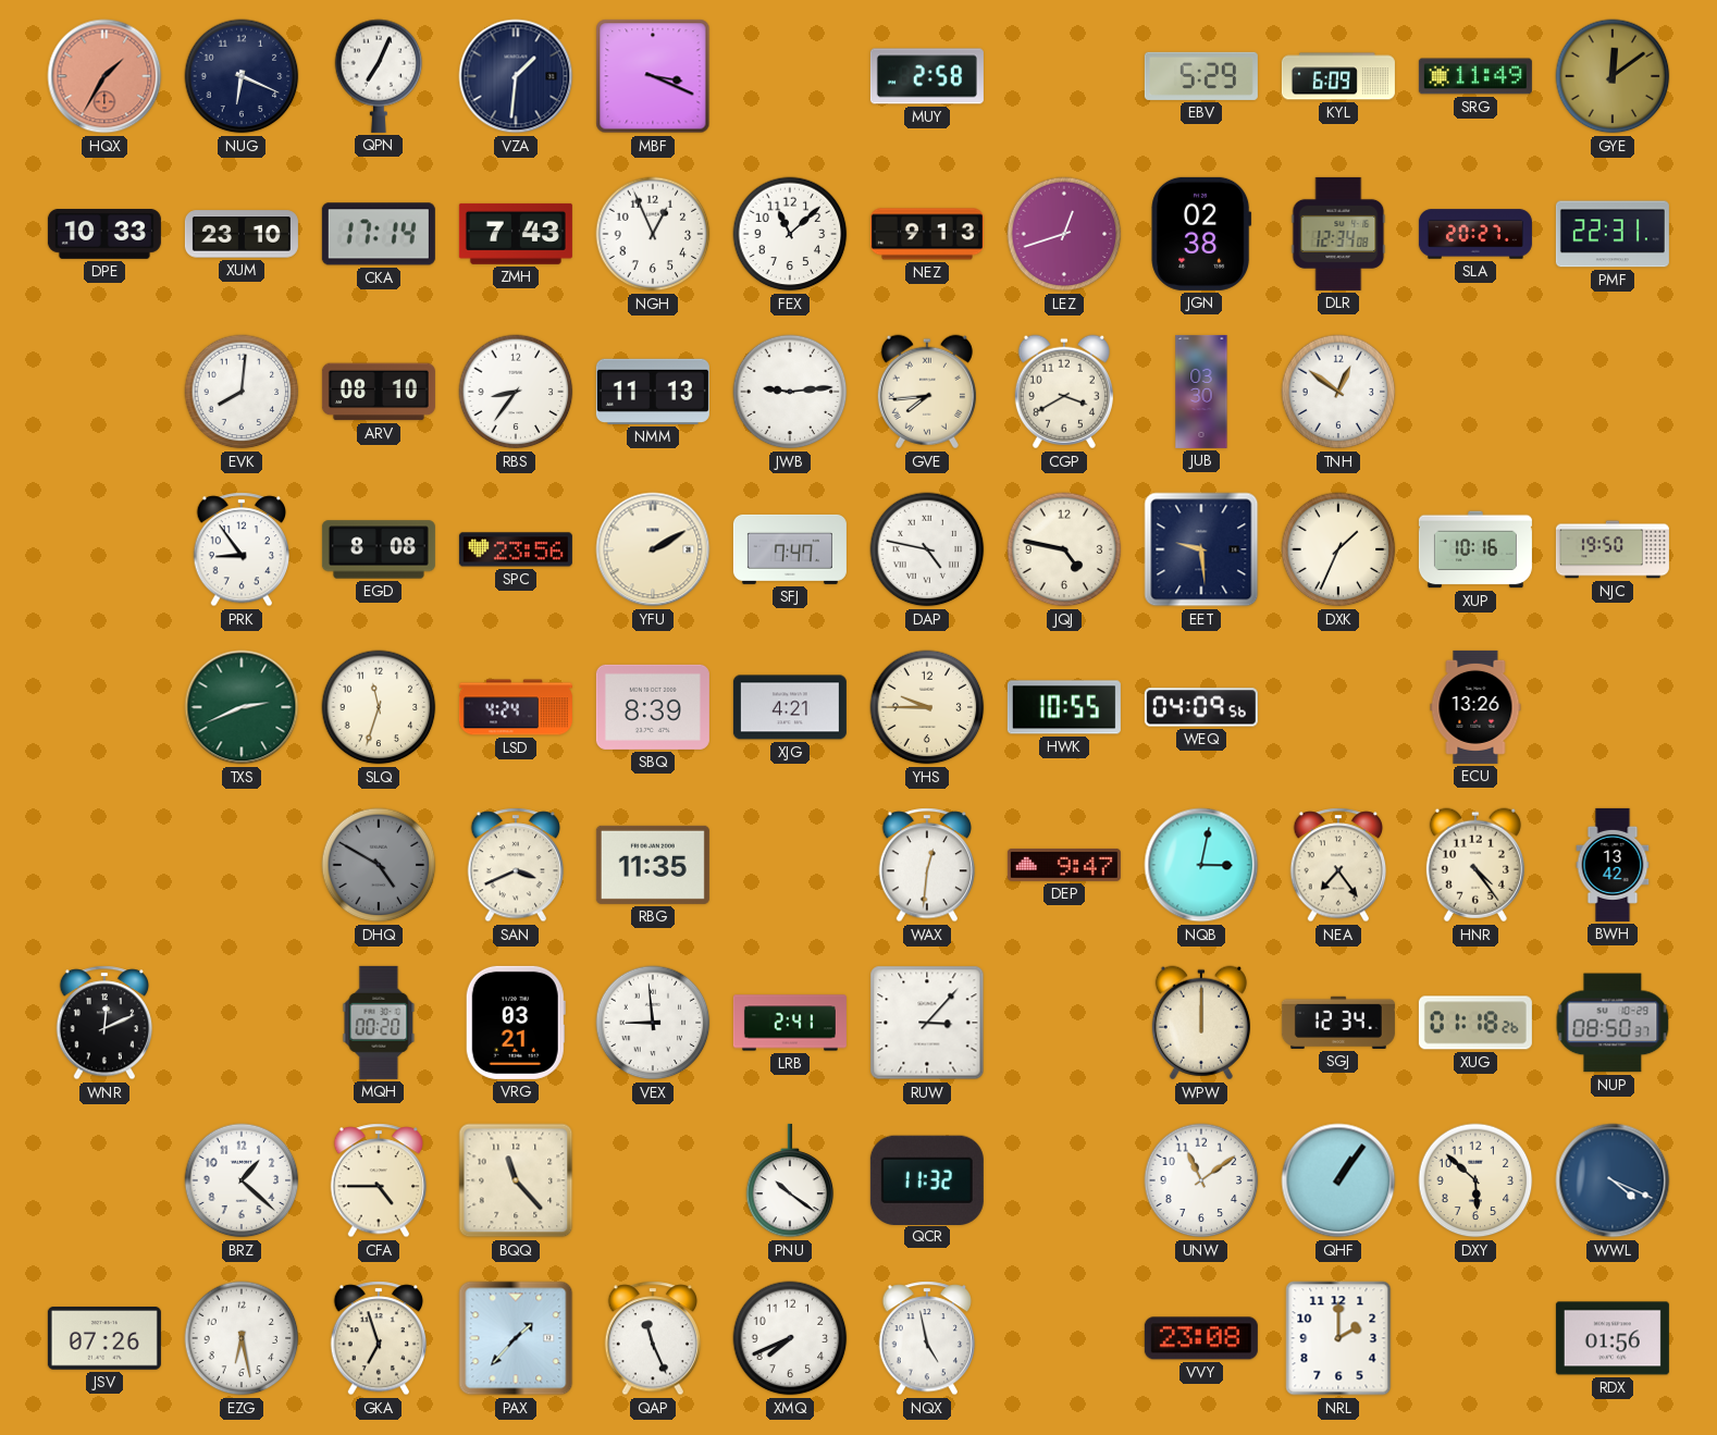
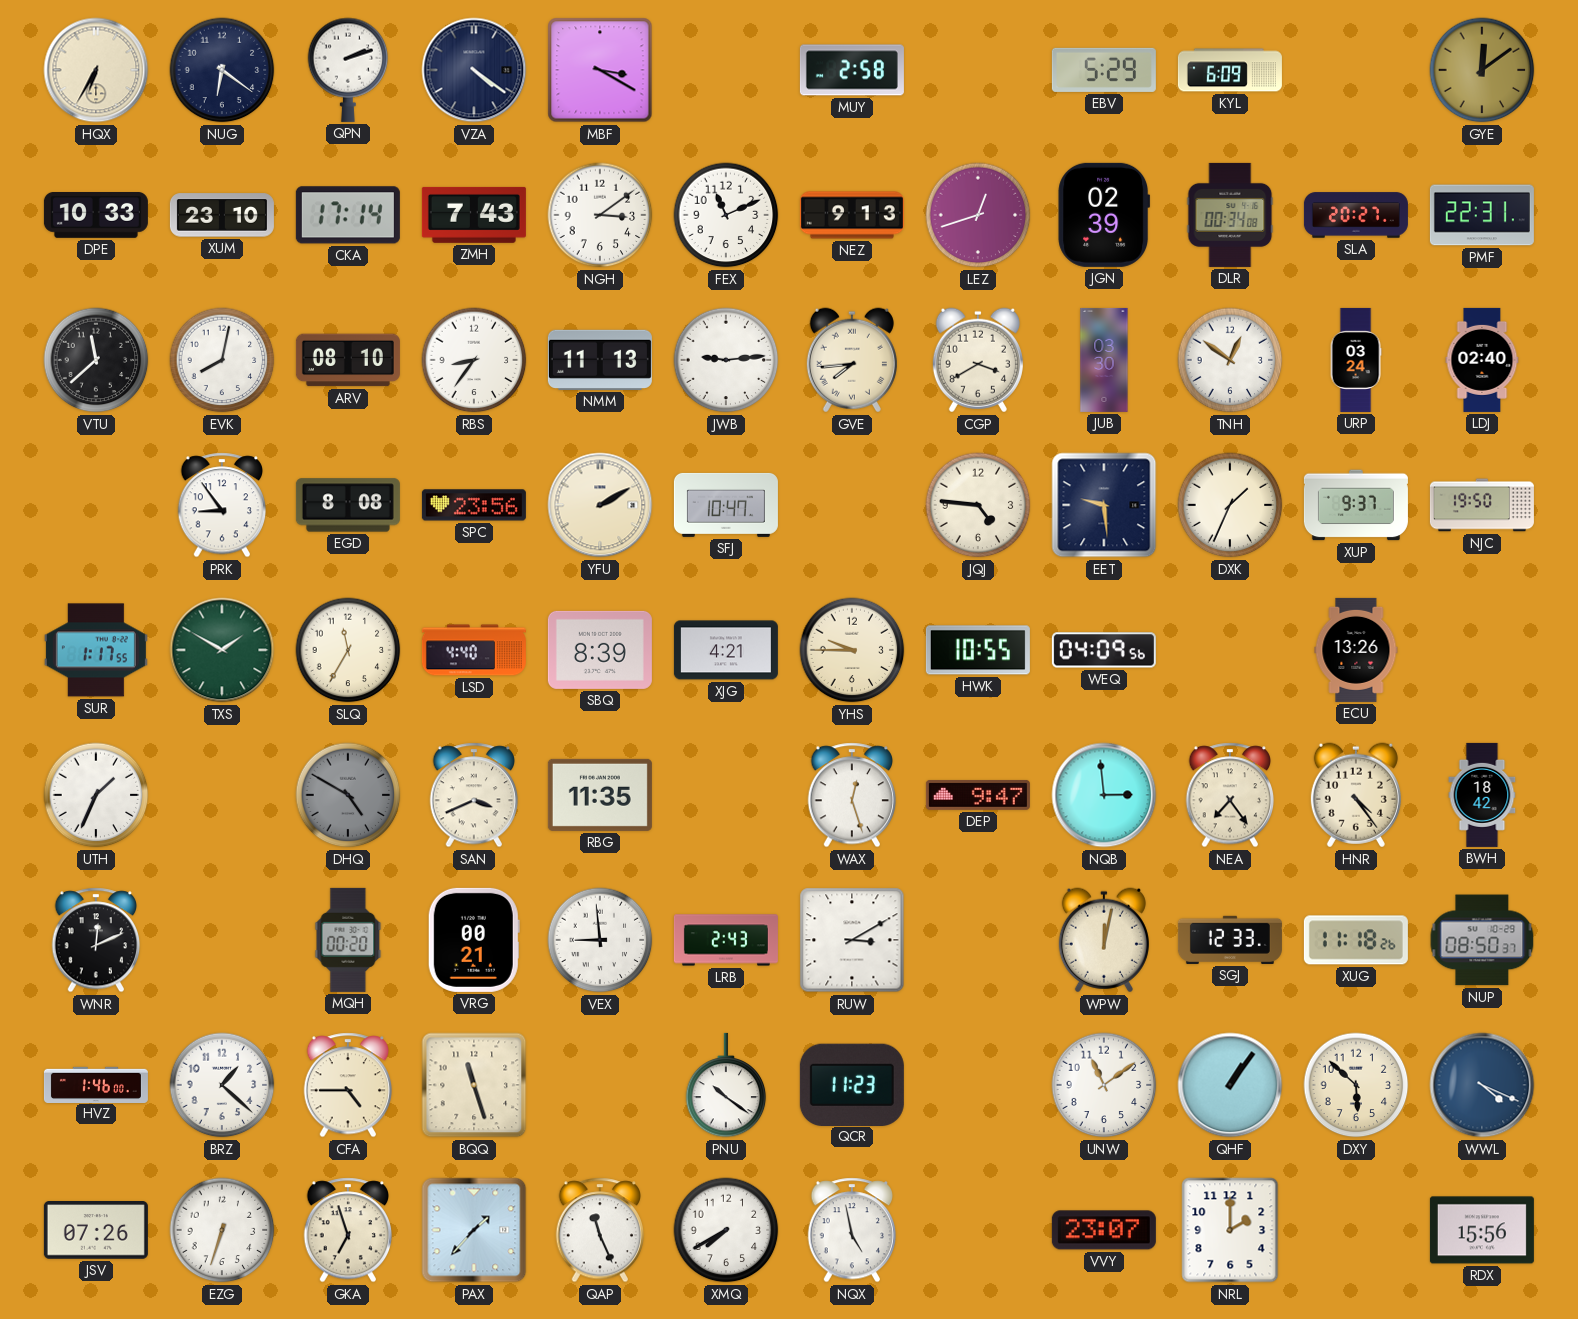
HQX: 1:35 -> 6:35
HQX dial: salmon -> cream
NUG: 6:19 -> 6:21
QPN: 7:04 -> 2:12
VZA: 1:31 -> 4:21
MBF: 3:19 -> 3:20
SRG: 11:49 -> none
NGH: 12:56 -> 3:09
FEX: 11:08 -> 11:11
JGN: 02:38 -> 02:39
DLR: 12:34 -> 00:34
VTU: none -> 11:38
EVK: 8:01 -> 8:02
URP: none -> 03:24
LDJ: none -> 02:40
SFJ: 7:47 -> 10:47
DAP: 4:47 -> none
JQJ: 4:47 -> 4:46
XUP: 10:16 -> 9:37
SUR: none -> 1:17
TXS: 2:41 -> 1:50
SLQ: 11:33 -> 11:35
LSD: 4:24 -> 4:40
UTH: none -> 1:34
WAX: 12:31 -> 12:27
NQB: 3:02 -> 2:59
BWH: 13:42 -> 18:42
VRG: 03:21 -> 00:21
LRB: 2:41 -> 2:43
RUW: 3:07 -> 3:10
WPW: 12:00 -> 12:02
SGJ: 12:34 -> 12:33
XUG: 01:18 -> 11:18
HVZ: none -> 1:46
BQQ: 11:23 -> 11:27
QCR: 11:32 -> 11:23
EZG: 6:28 -> 6:33
XMQ: 7:41 -> 7:40
VVY: 23:08 -> 23:07
RDX: 01:56 -> 15:56
